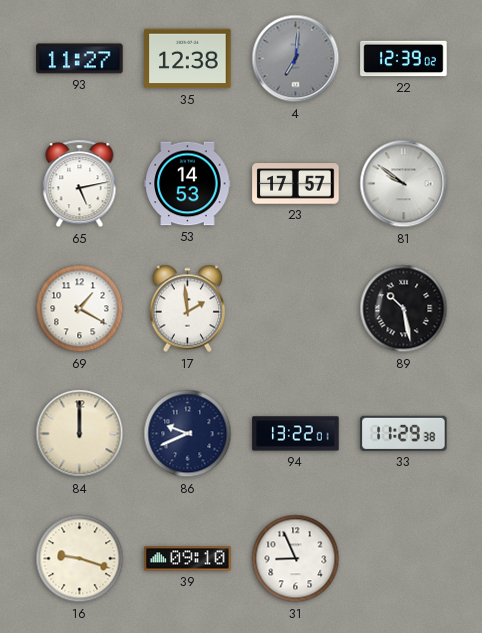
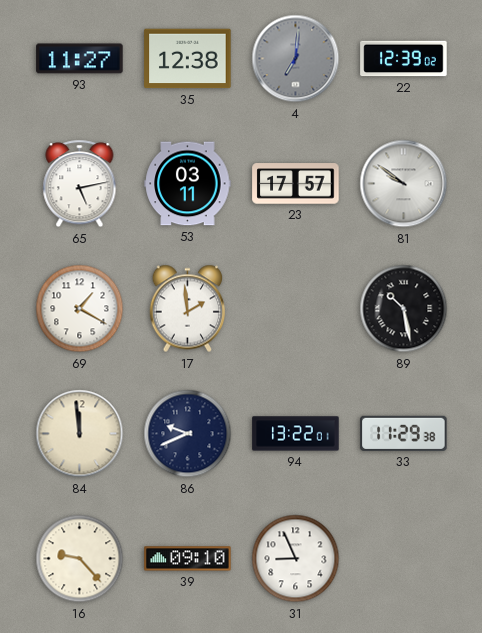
53: 14:53 -> 03:11
84: 12:00 -> 11:59
16: 9:18 -> 9:23
